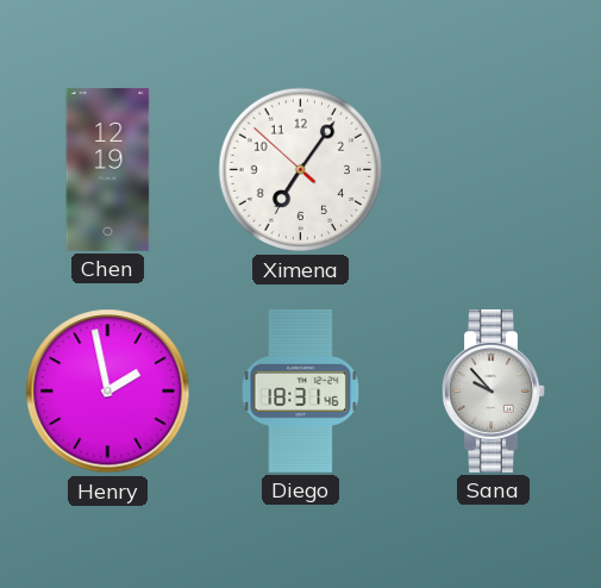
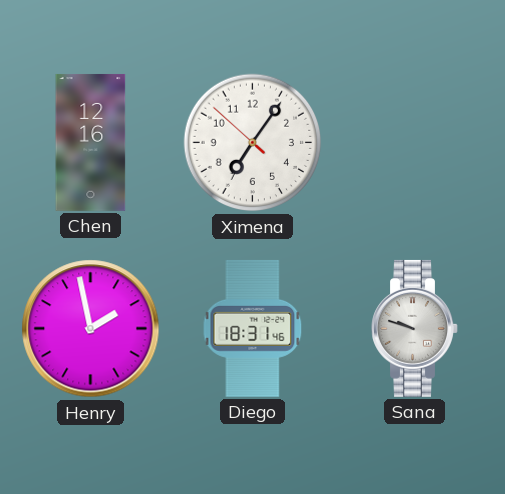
Chen: 12:19 -> 12:16
Sana: 9:53 -> 9:48
